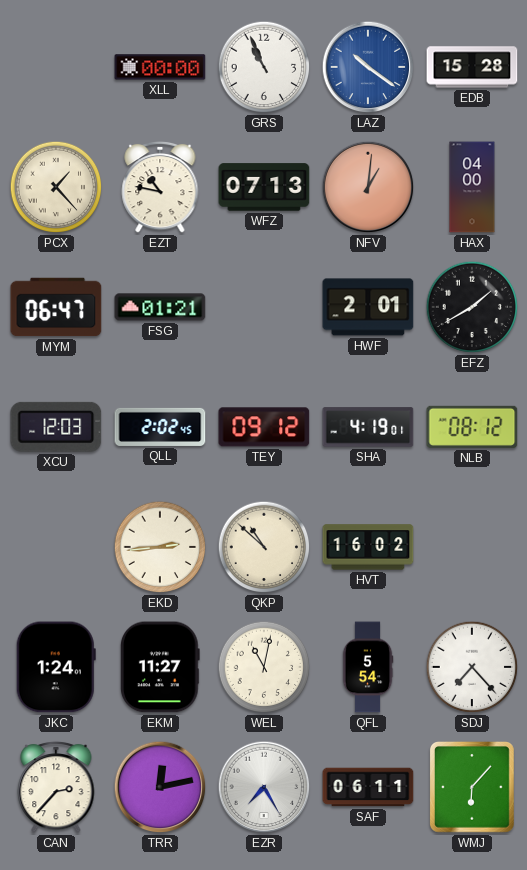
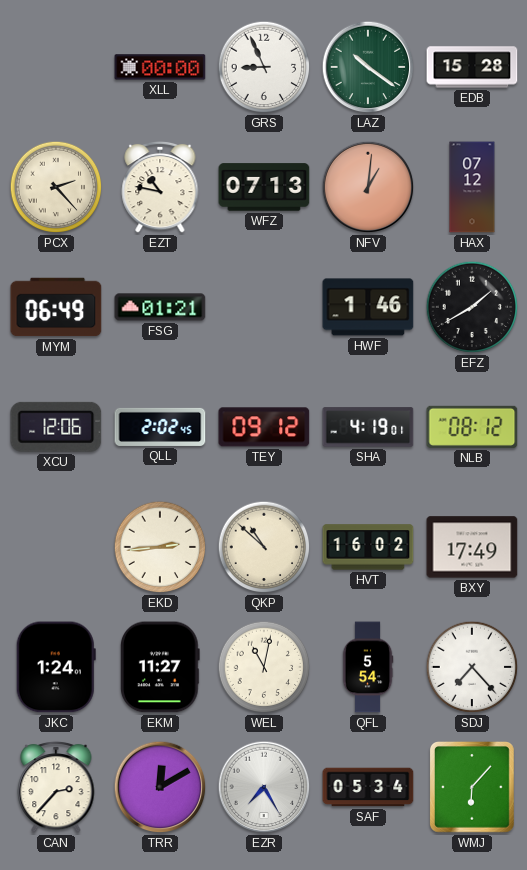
GRS: 10:56 -> 8:56
LAZ dial: blue -> green
PCX: 1:23 -> 2:23
HAX: 04:00 -> 07:12
MYM: 06:47 -> 06:49
HWF: 2:01 -> 1:46
XCU: 12:03 -> 12:06
BXY: none -> 17:49
TRR: 12:13 -> 12:10
SAF: 06:11 -> 05:34
